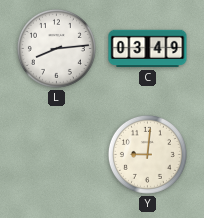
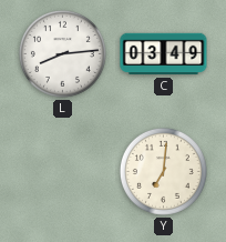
Y: 9:01 -> 7:01
